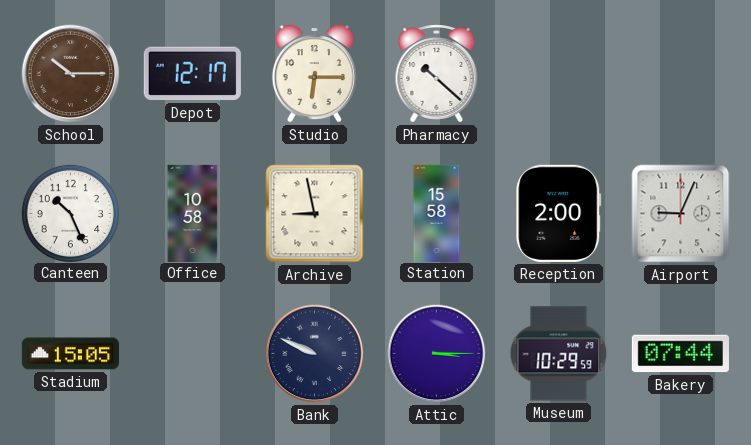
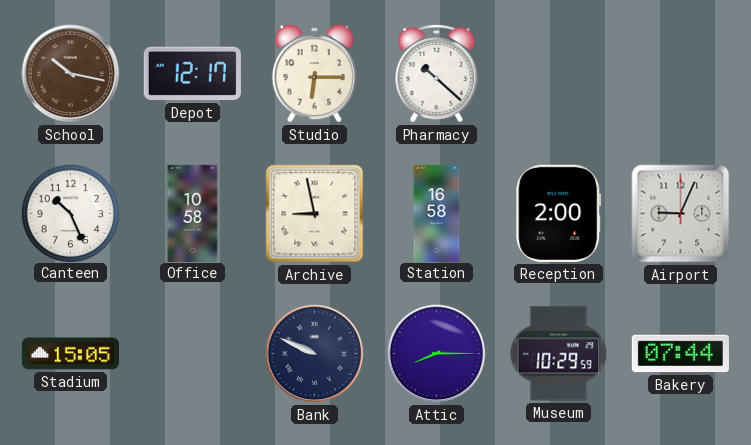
School: 10:15 -> 10:17
Station: 15:58 -> 16:58
Attic: 3:15 -> 8:15
